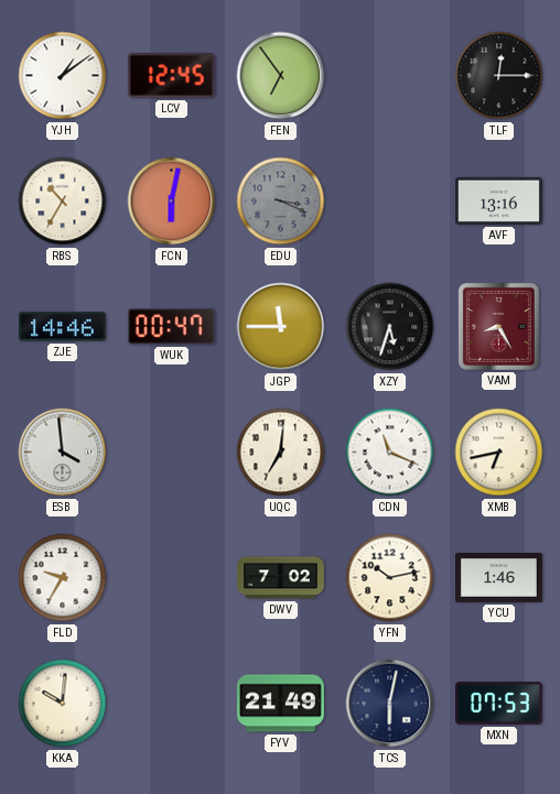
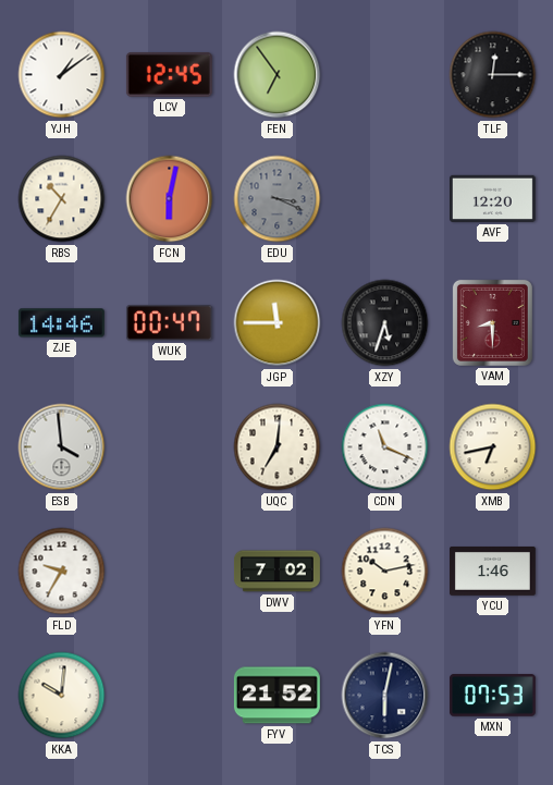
AVF: 13:16 -> 12:20
VAM: 8:25 -> 8:30
FYV: 21:49 -> 21:52
